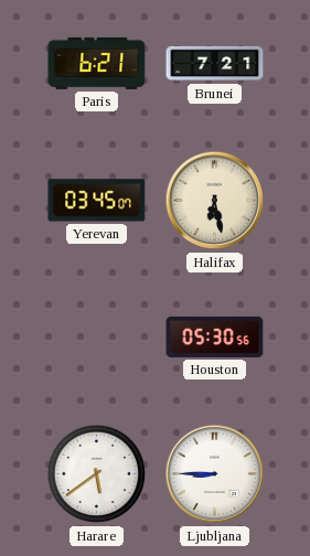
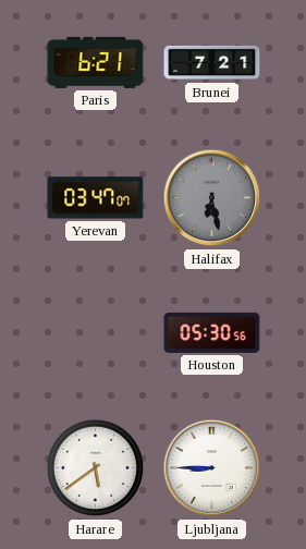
Yerevan: 03:45 -> 03:47
Halifax dial: cream -> grey
